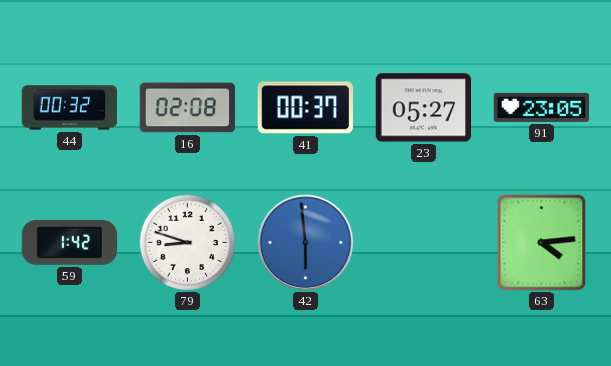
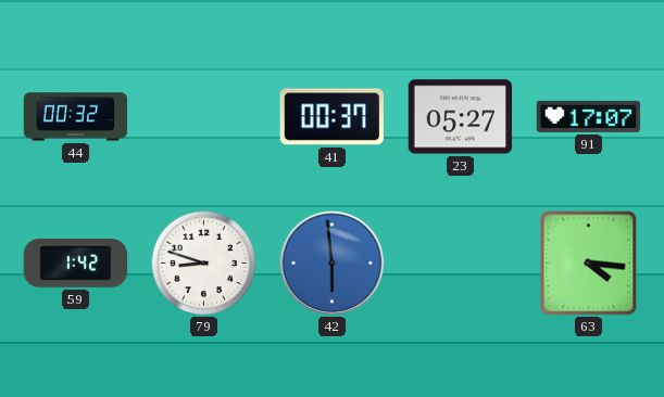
16: 02:08 -> none
91: 23:05 -> 17:07
63: 4:14 -> 4:16
